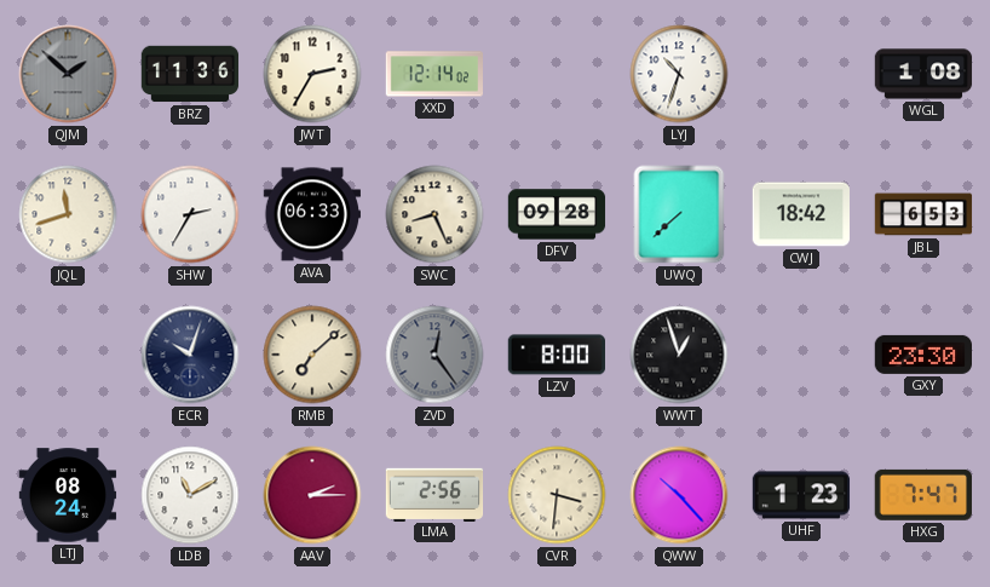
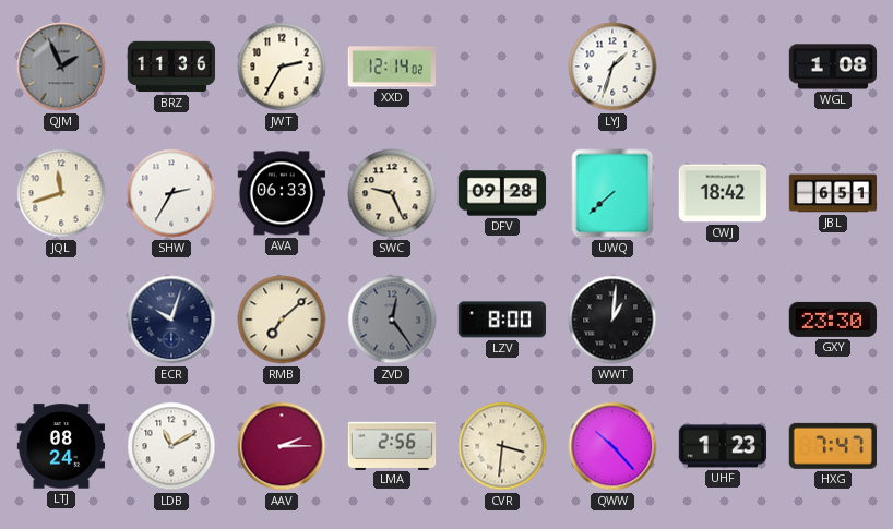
QJM: 1:52 -> 1:56
LYJ: 10:33 -> 1:33
SWC: 8:26 -> 9:26
JBL: 6:53 -> 6:51
WWT: 12:57 -> 1:01
